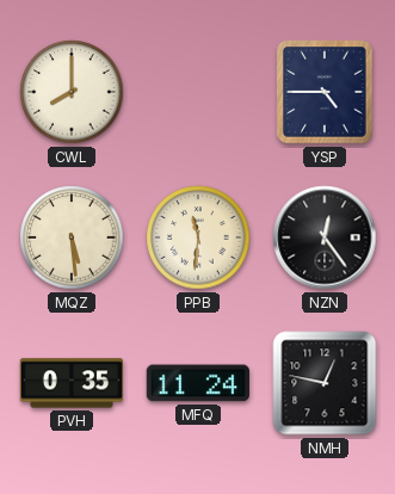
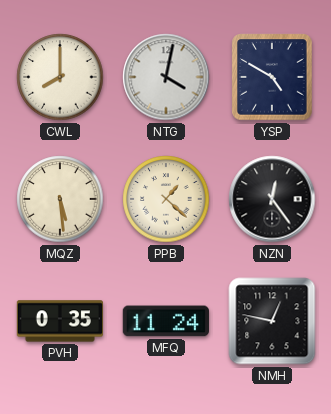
NTG: none -> 4:02
YSP: 4:45 -> 4:50
PPB: 11:31 -> 1:22
